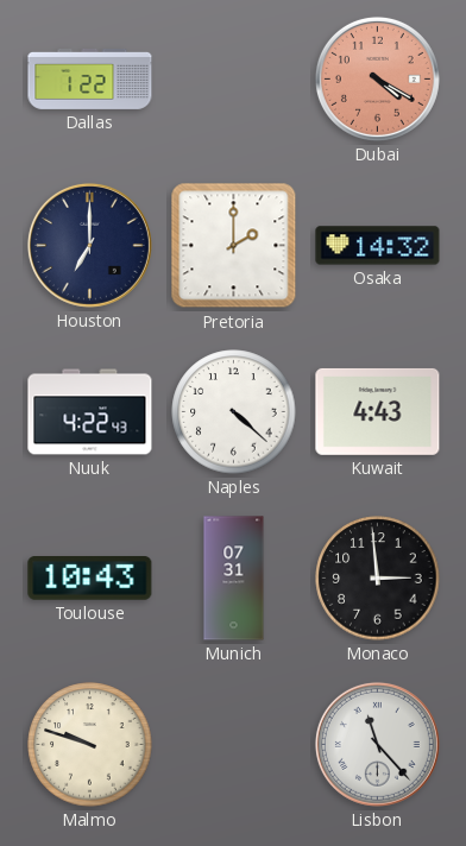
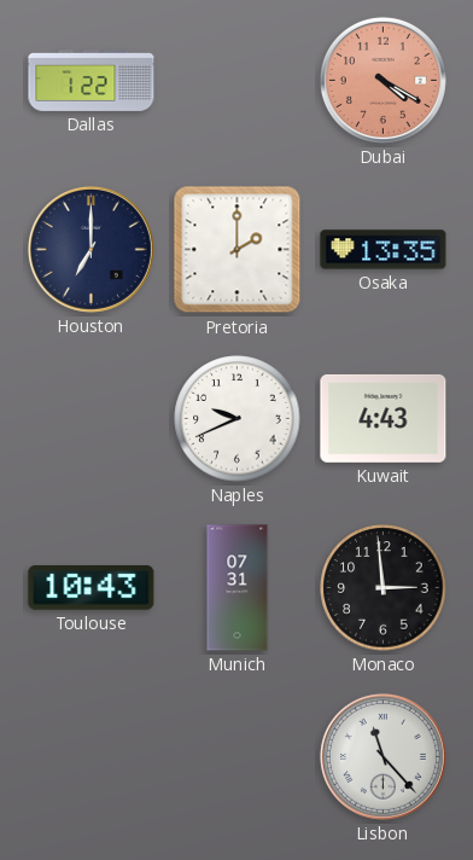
Osaka: 14:32 -> 13:35
Nuuk: 4:22 -> none
Naples: 4:22 -> 9:41
Malmo: 9:48 -> none
